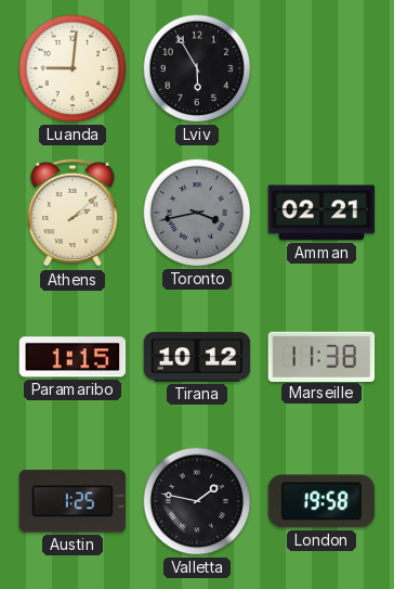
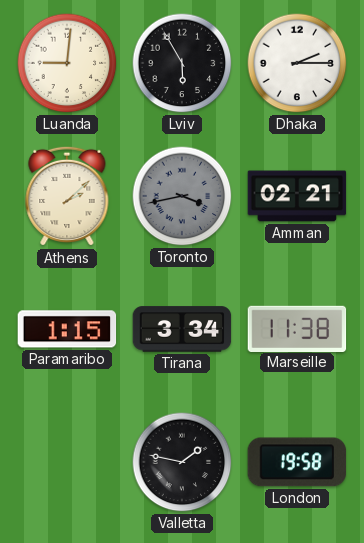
Dhaka: none -> 2:15
Tirana: 10:12 -> 3:34
Austin: 1:25 -> none
